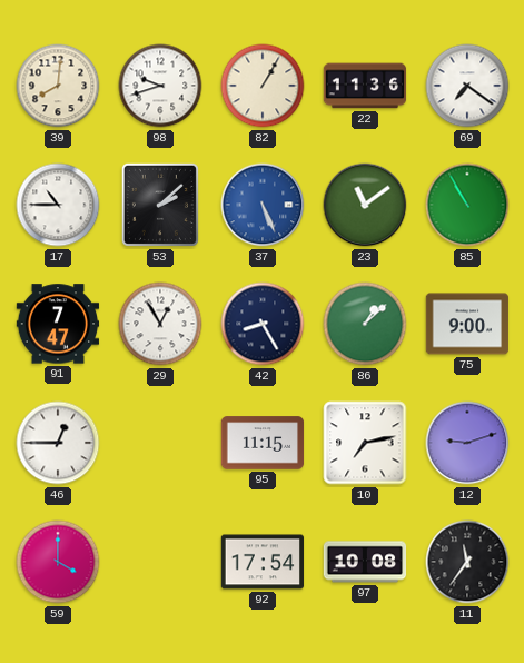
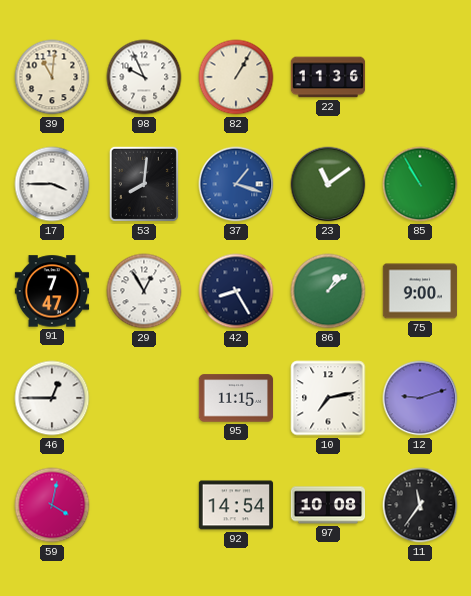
39: 8:01 -> 11:01
98: 9:42 -> 9:56
69: 7:21 -> none
17: 10:45 -> 3:45
53: 2:08 -> 8:01
37: 5:26 -> 1:18
59: 4:00 -> 4:02
92: 17:54 -> 14:54
